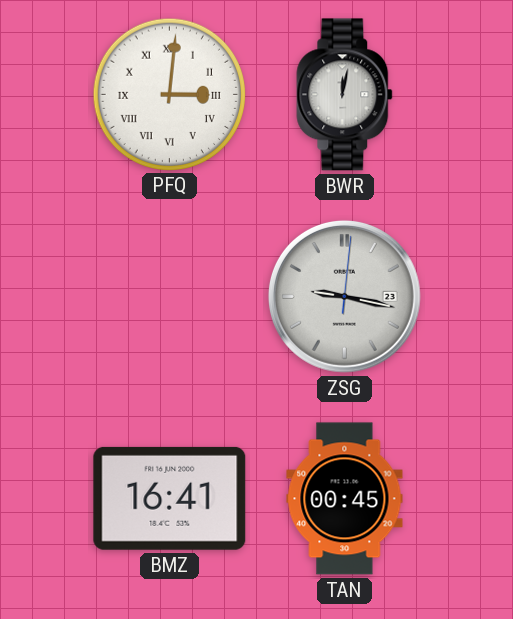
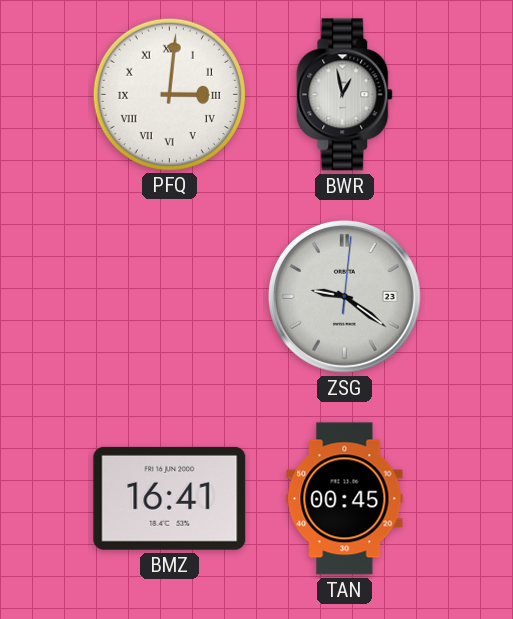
BWR: 12:02 -> 12:58
ZSG: 9:17 -> 9:21
